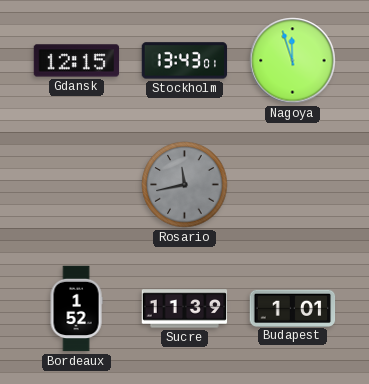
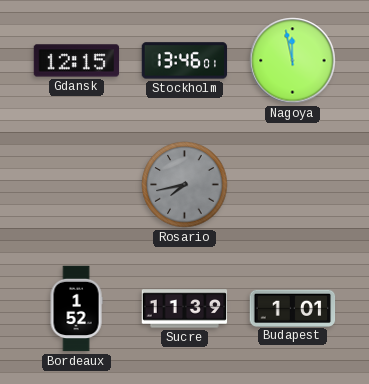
Stockholm: 13:43 -> 13:46
Nagoya: 11:57 -> 11:58
Rosario: 11:43 -> 7:43
